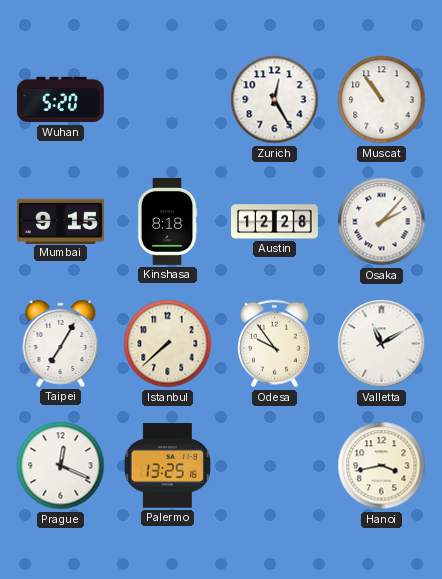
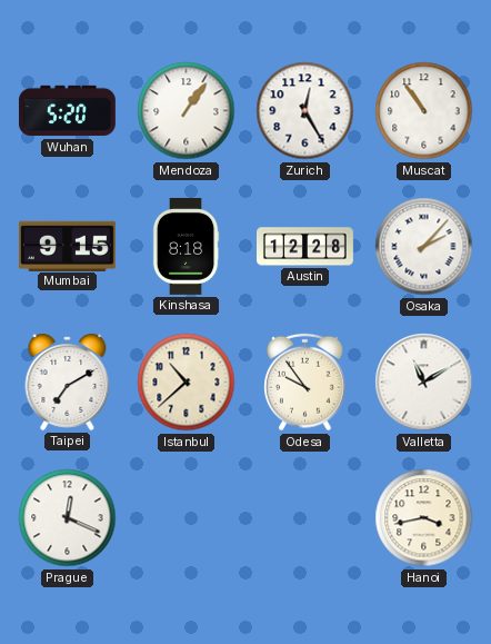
Mendoza: none -> 1:06
Taipei: 7:05 -> 7:10
Istanbul: 7:38 -> 10:38
Palermo: 13:25 -> none
